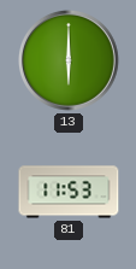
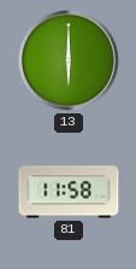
81: 11:53 -> 11:58
